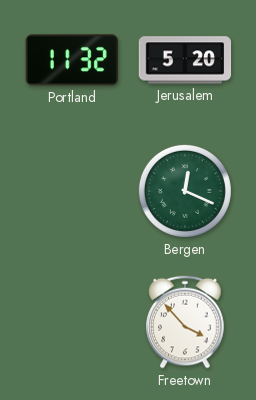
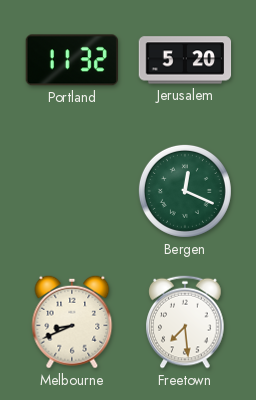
Melbourne: none -> 8:41
Freetown: 3:53 -> 7:29
